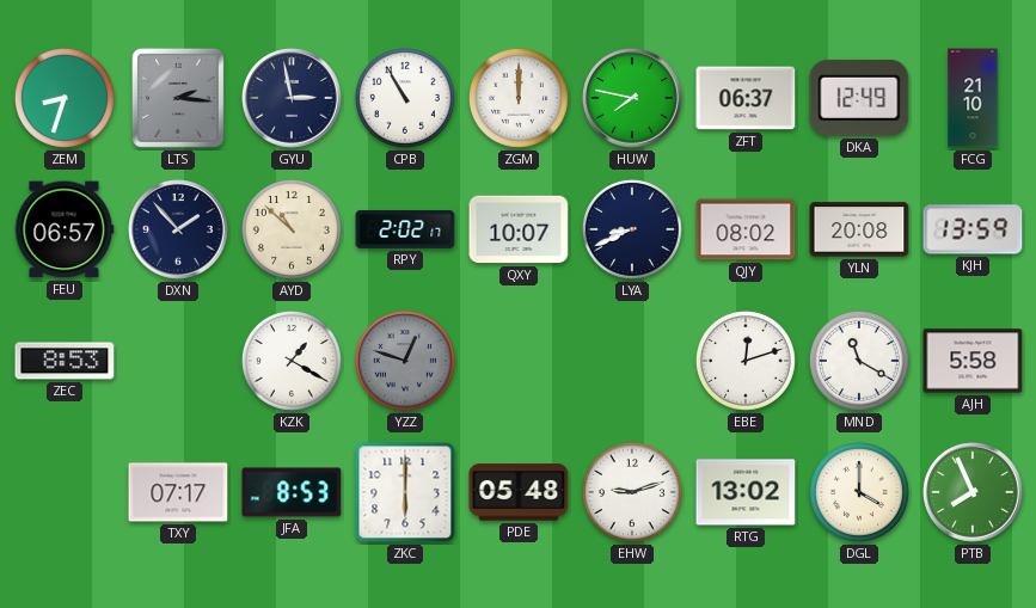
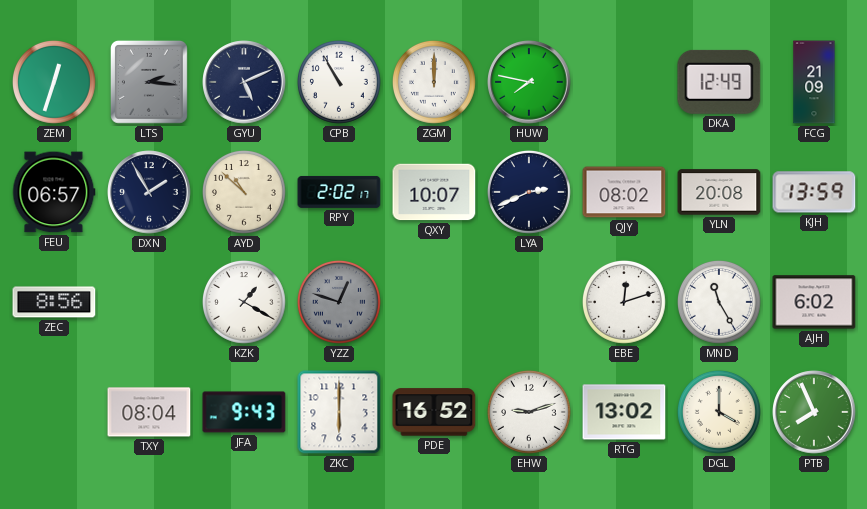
ZEM: 8:33 -> 12:33
GYU: 2:58 -> 5:11
ZFT: 06:37 -> none
FCG: 21:10 -> 21:09
DXN: 1:53 -> 1:55
LYA: 8:41 -> 2:41
ZEC: 8:53 -> 8:56
MND: 11:20 -> 11:25
AJH: 5:58 -> 6:02
TXY: 07:17 -> 08:04
JFA: 8:53 -> 9:43
PDE: 05:48 -> 16:52
